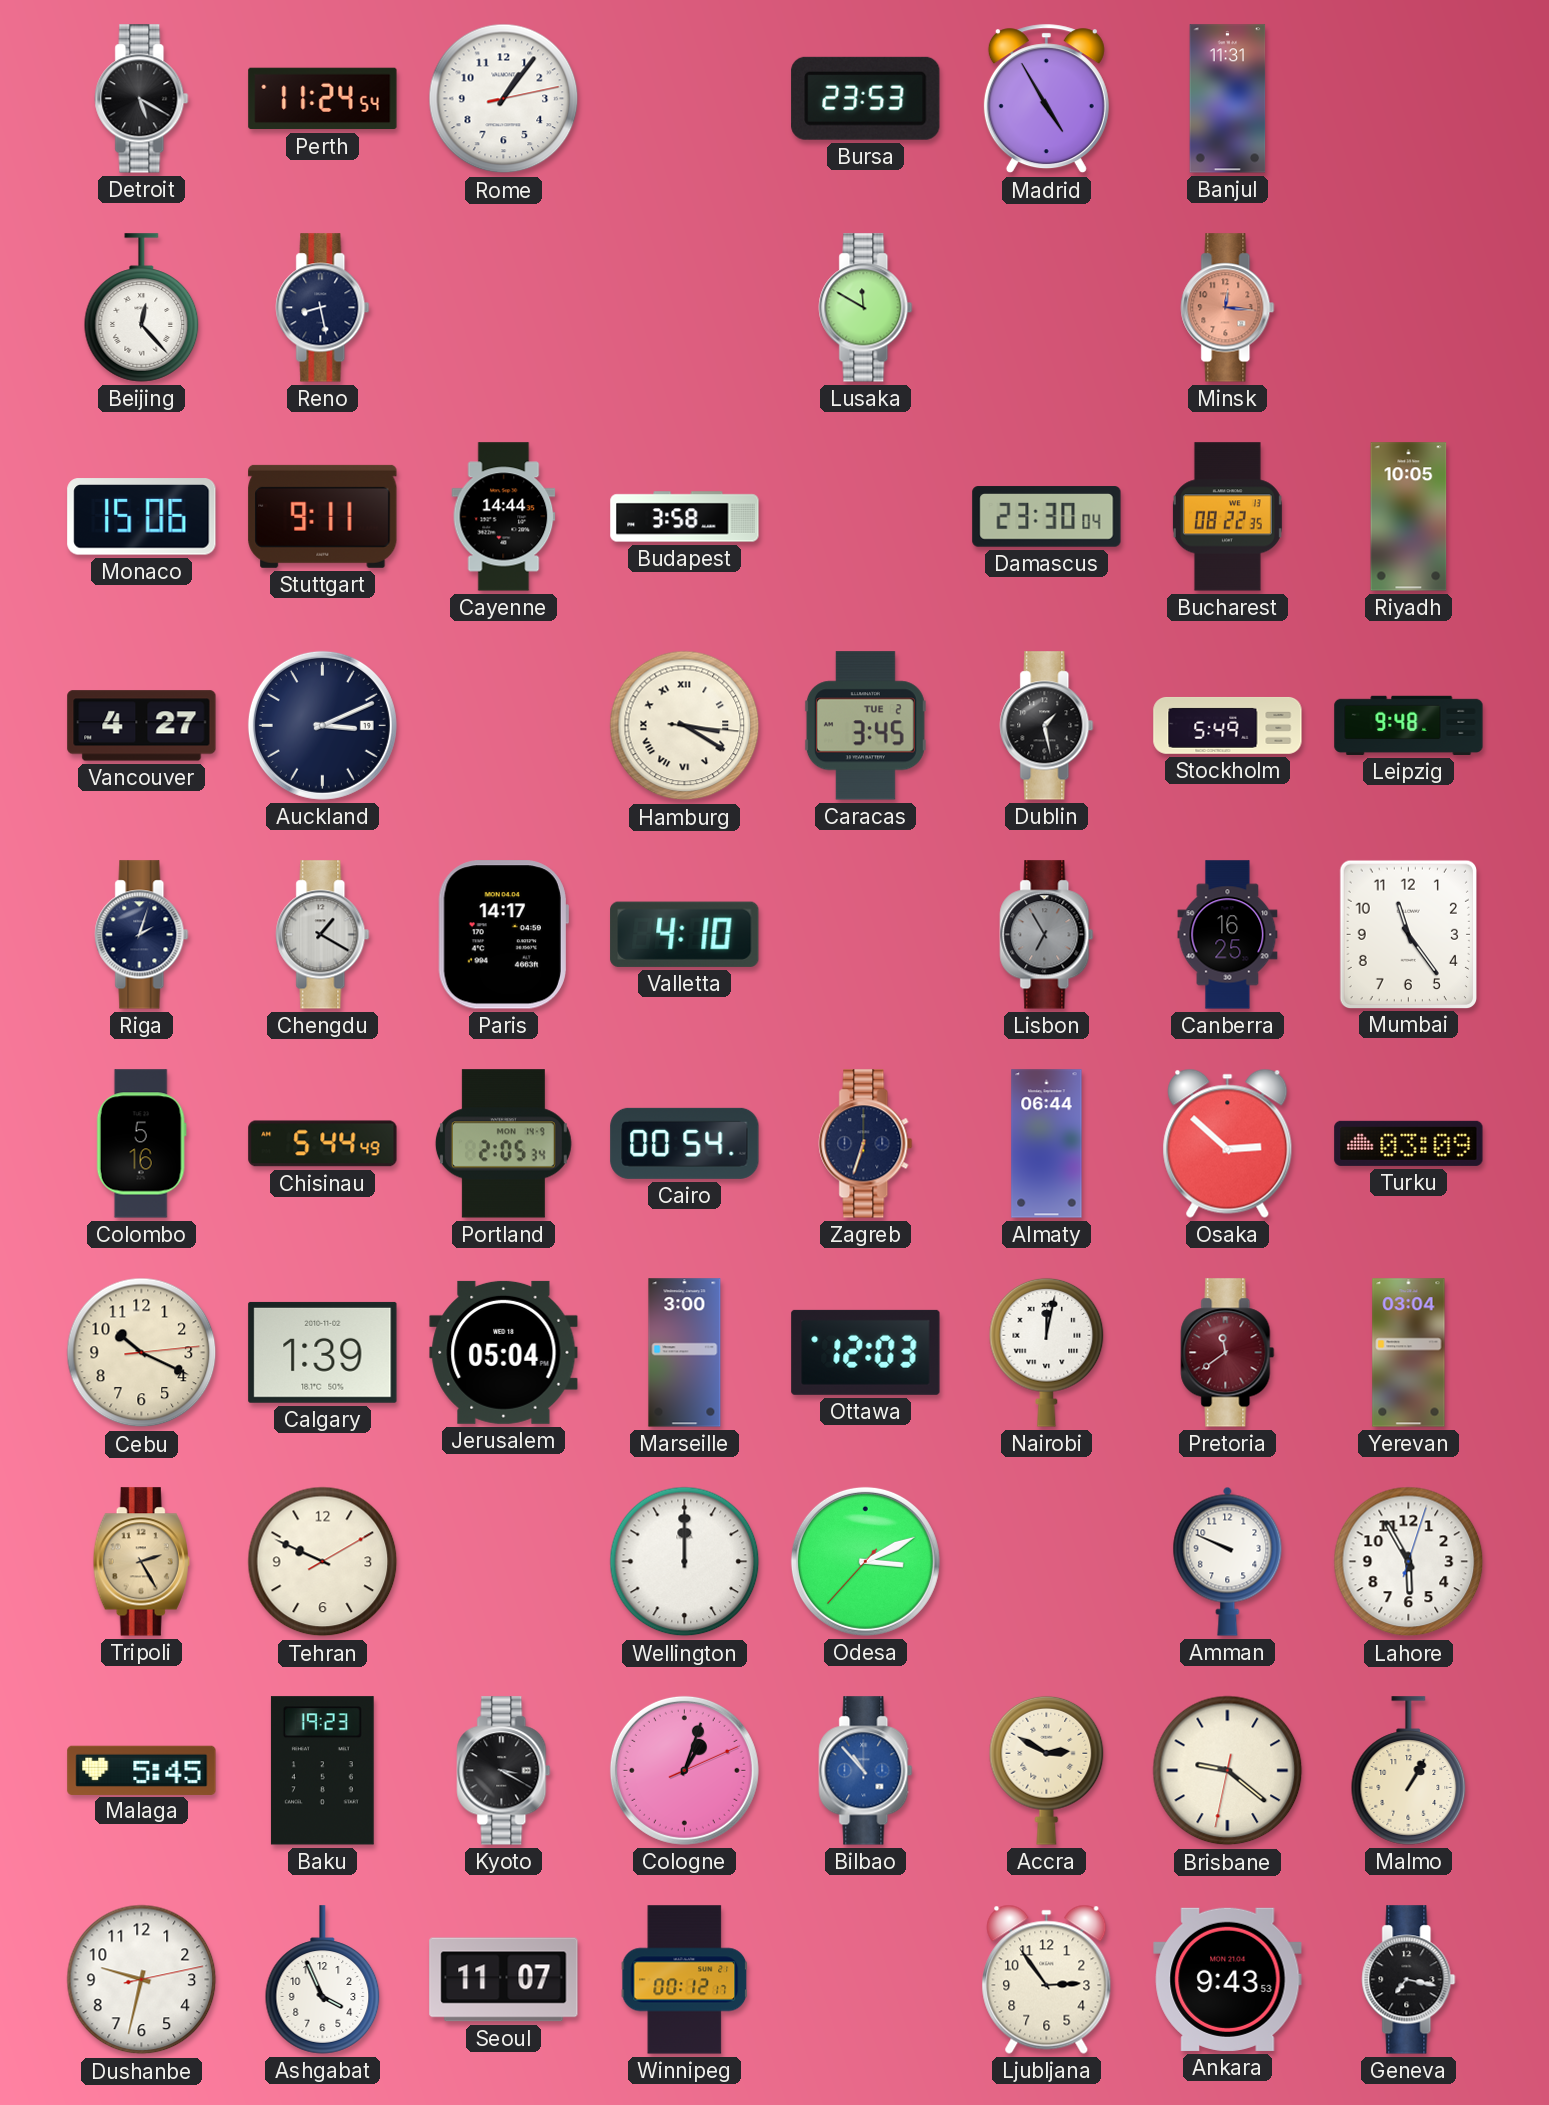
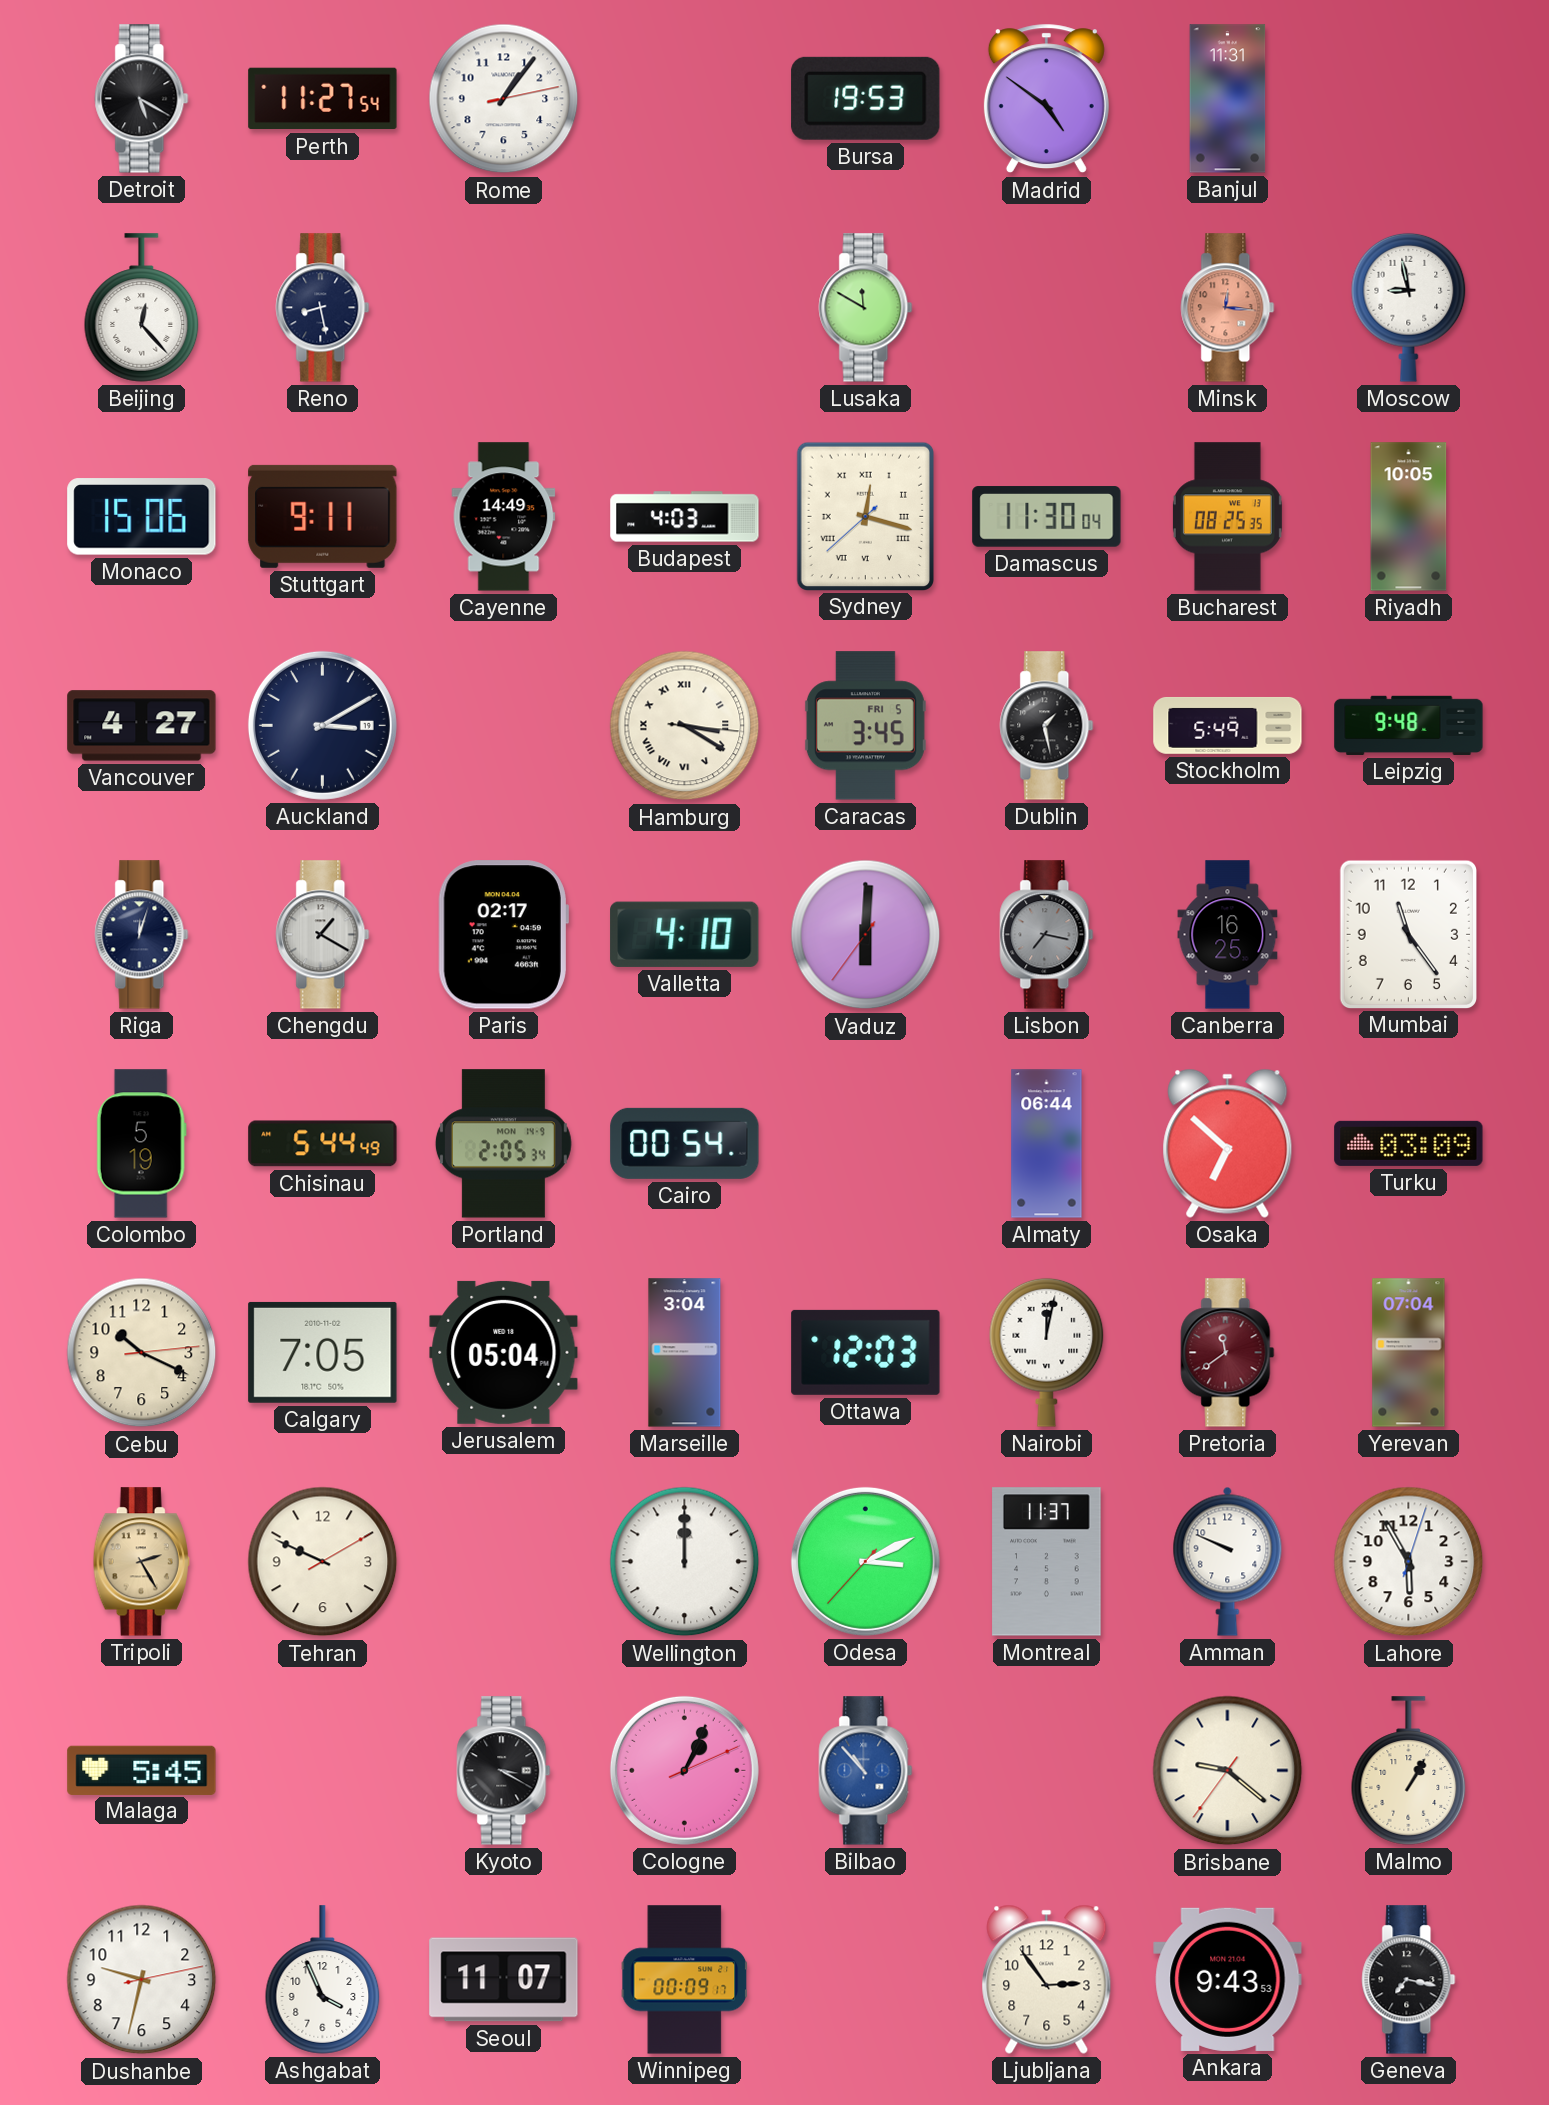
Perth: 11:24 -> 11:27
Bursa: 23:53 -> 19:53
Madrid: 4:55 -> 4:51
Moscow: none -> 8:58
Cayenne: 14:44 -> 14:49
Budapest: 3:58 -> 4:03
Sydney: none -> 12:17
Damascus: 23:30 -> 11:30
Bucharest: 08:22 -> 08:25
Auckland: 3:11 -> 3:10
Caracas date: TUE 2 -> FRI 5
Riga: 2:03 -> 12:03
Paris: 14:17 -> 02:17
Vaduz: none -> 6:00
Lisbon: 6:55 -> 7:17
Colombo: 5:16 -> 5:19
Zagreb: 6:33 -> none
Osaka: 2:52 -> 6:52
Calgary: 1:39 -> 7:05
Marseille: 3:00 -> 3:04
Yerevan: 03:04 -> 07:04
Montreal: none -> 11:37
Baku: 19:23 -> none
Cologne: 1:03 -> 1:04
Accra: 2:50 -> none
Brisbane: 9:21:32 -> 9:21:36
Winnipeg: 00:12 -> 00:09
